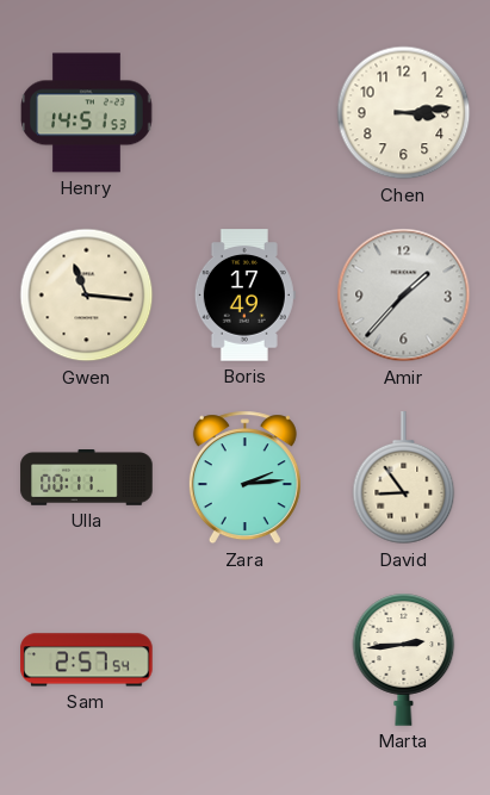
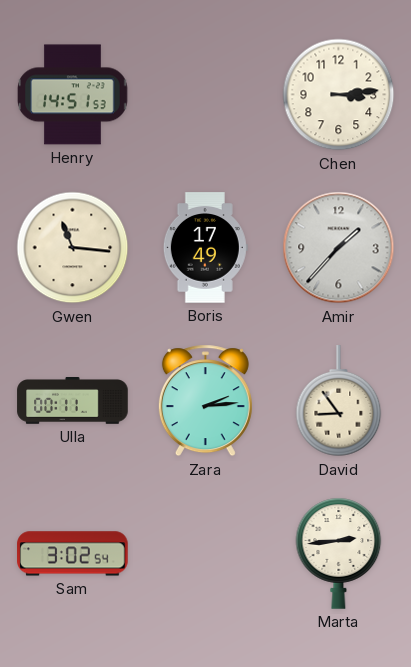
Sam: 2:57 -> 3:02
